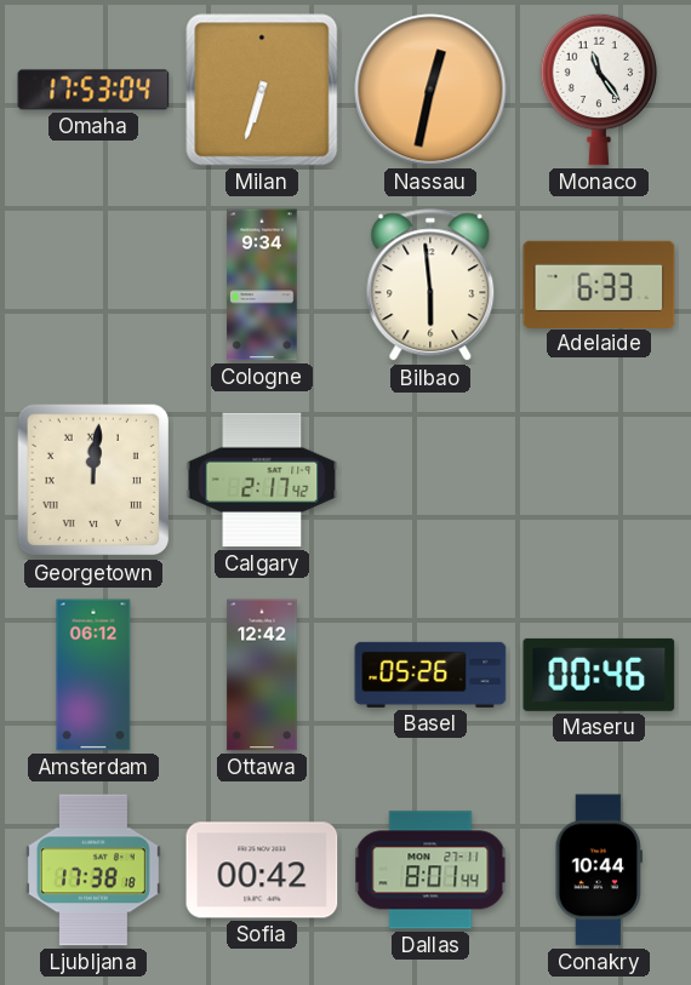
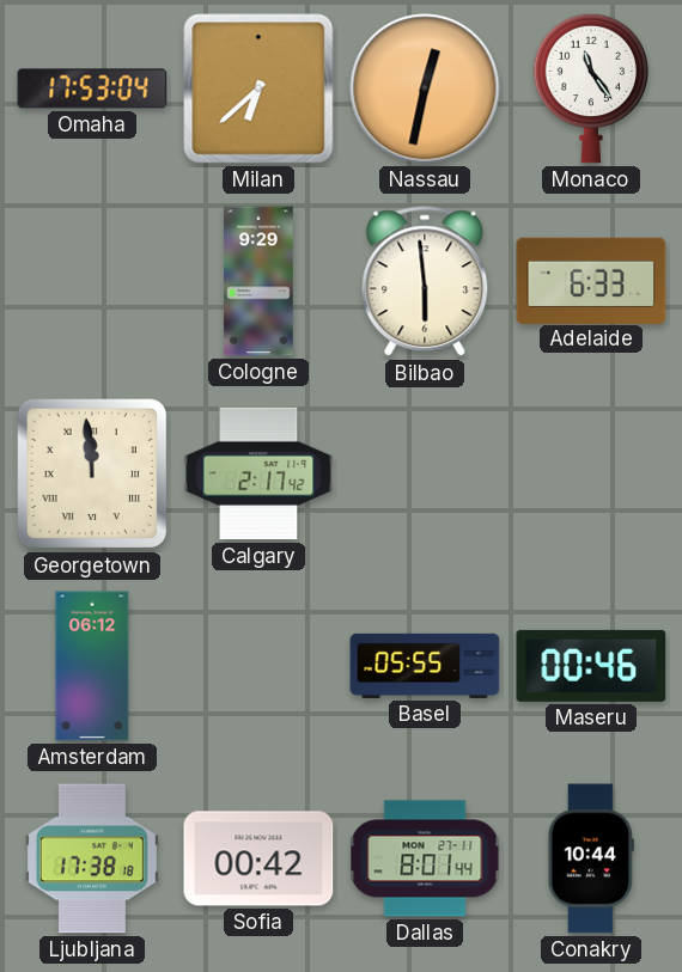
Milan: 6:33 -> 6:38
Cologne: 9:34 -> 9:29
Georgetown: 12:01 -> 11:59
Ottawa: 12:42 -> none
Basel: 05:26 -> 05:55
